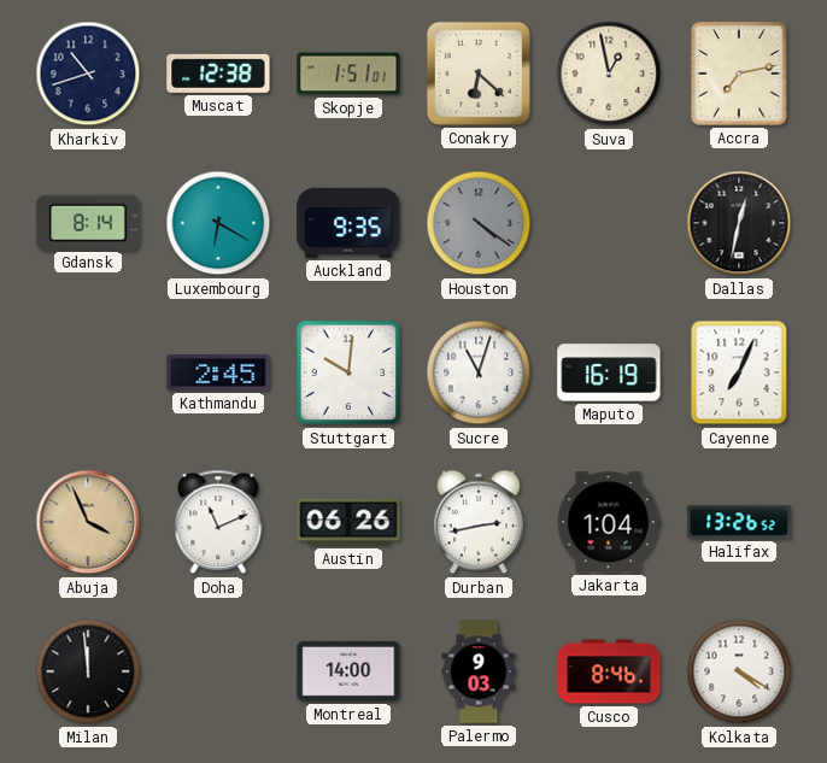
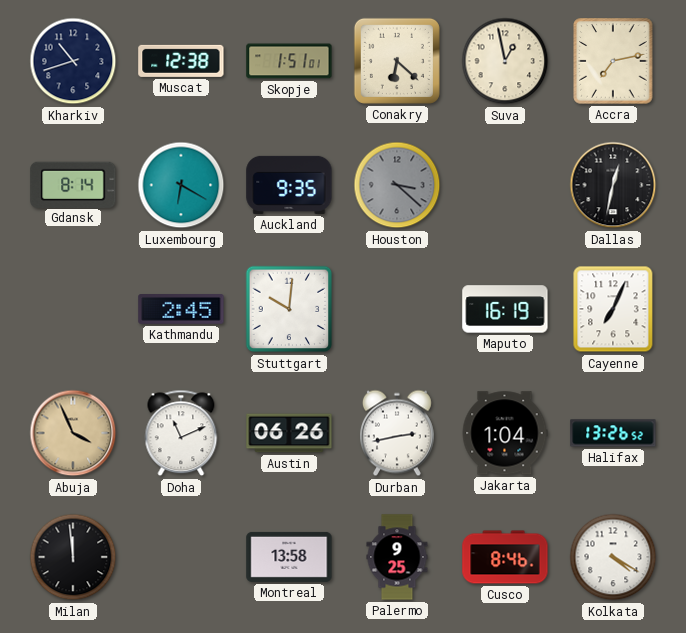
Houston: 4:21 -> 3:22
Sucre: 11:03 -> none
Montreal: 14:00 -> 13:58
Palermo: 9:03 -> 9:25
